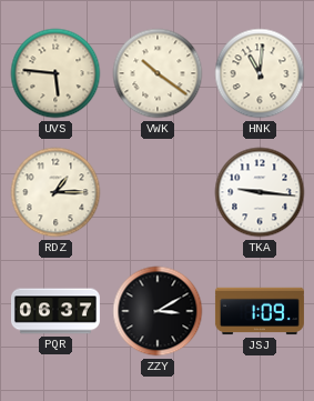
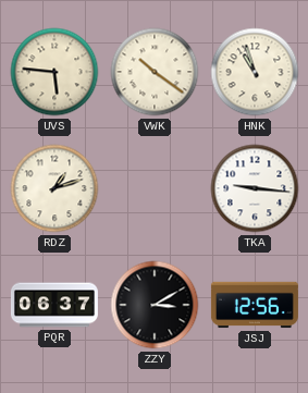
HNK: 11:01 -> 10:57
RDZ: 1:15 -> 1:12
JSJ: 1:09 -> 12:56
